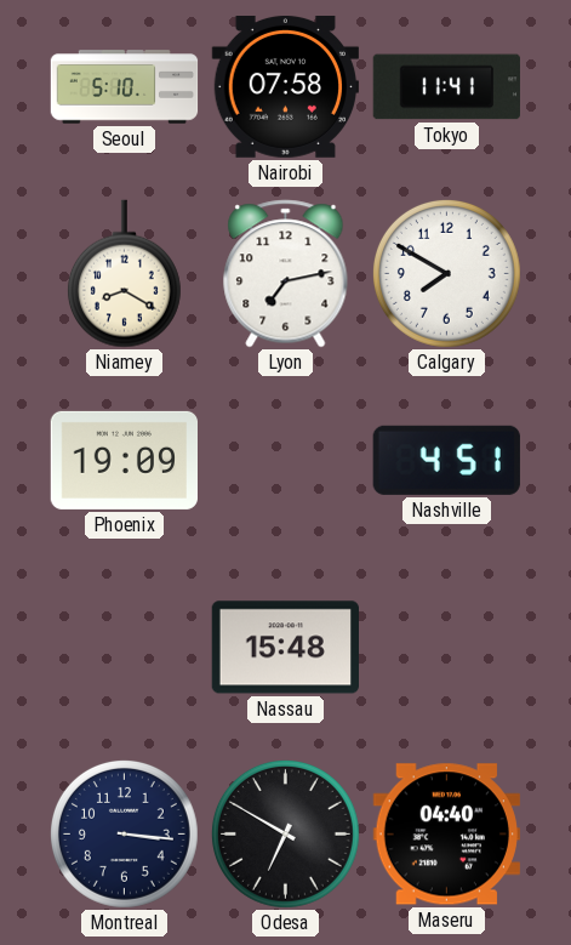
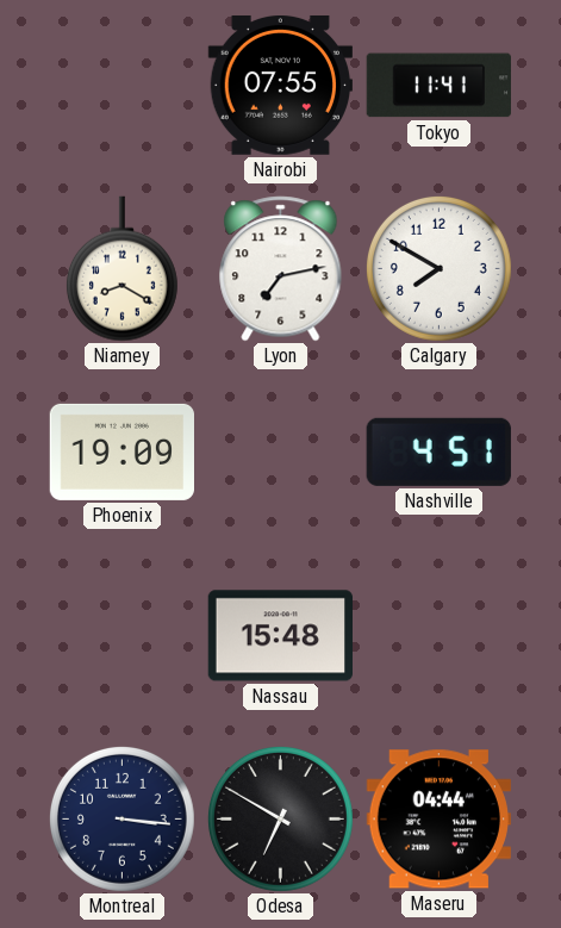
Seoul: 5:10 -> none
Nairobi: 07:58 -> 07:55
Maseru: 04:40 -> 04:44
